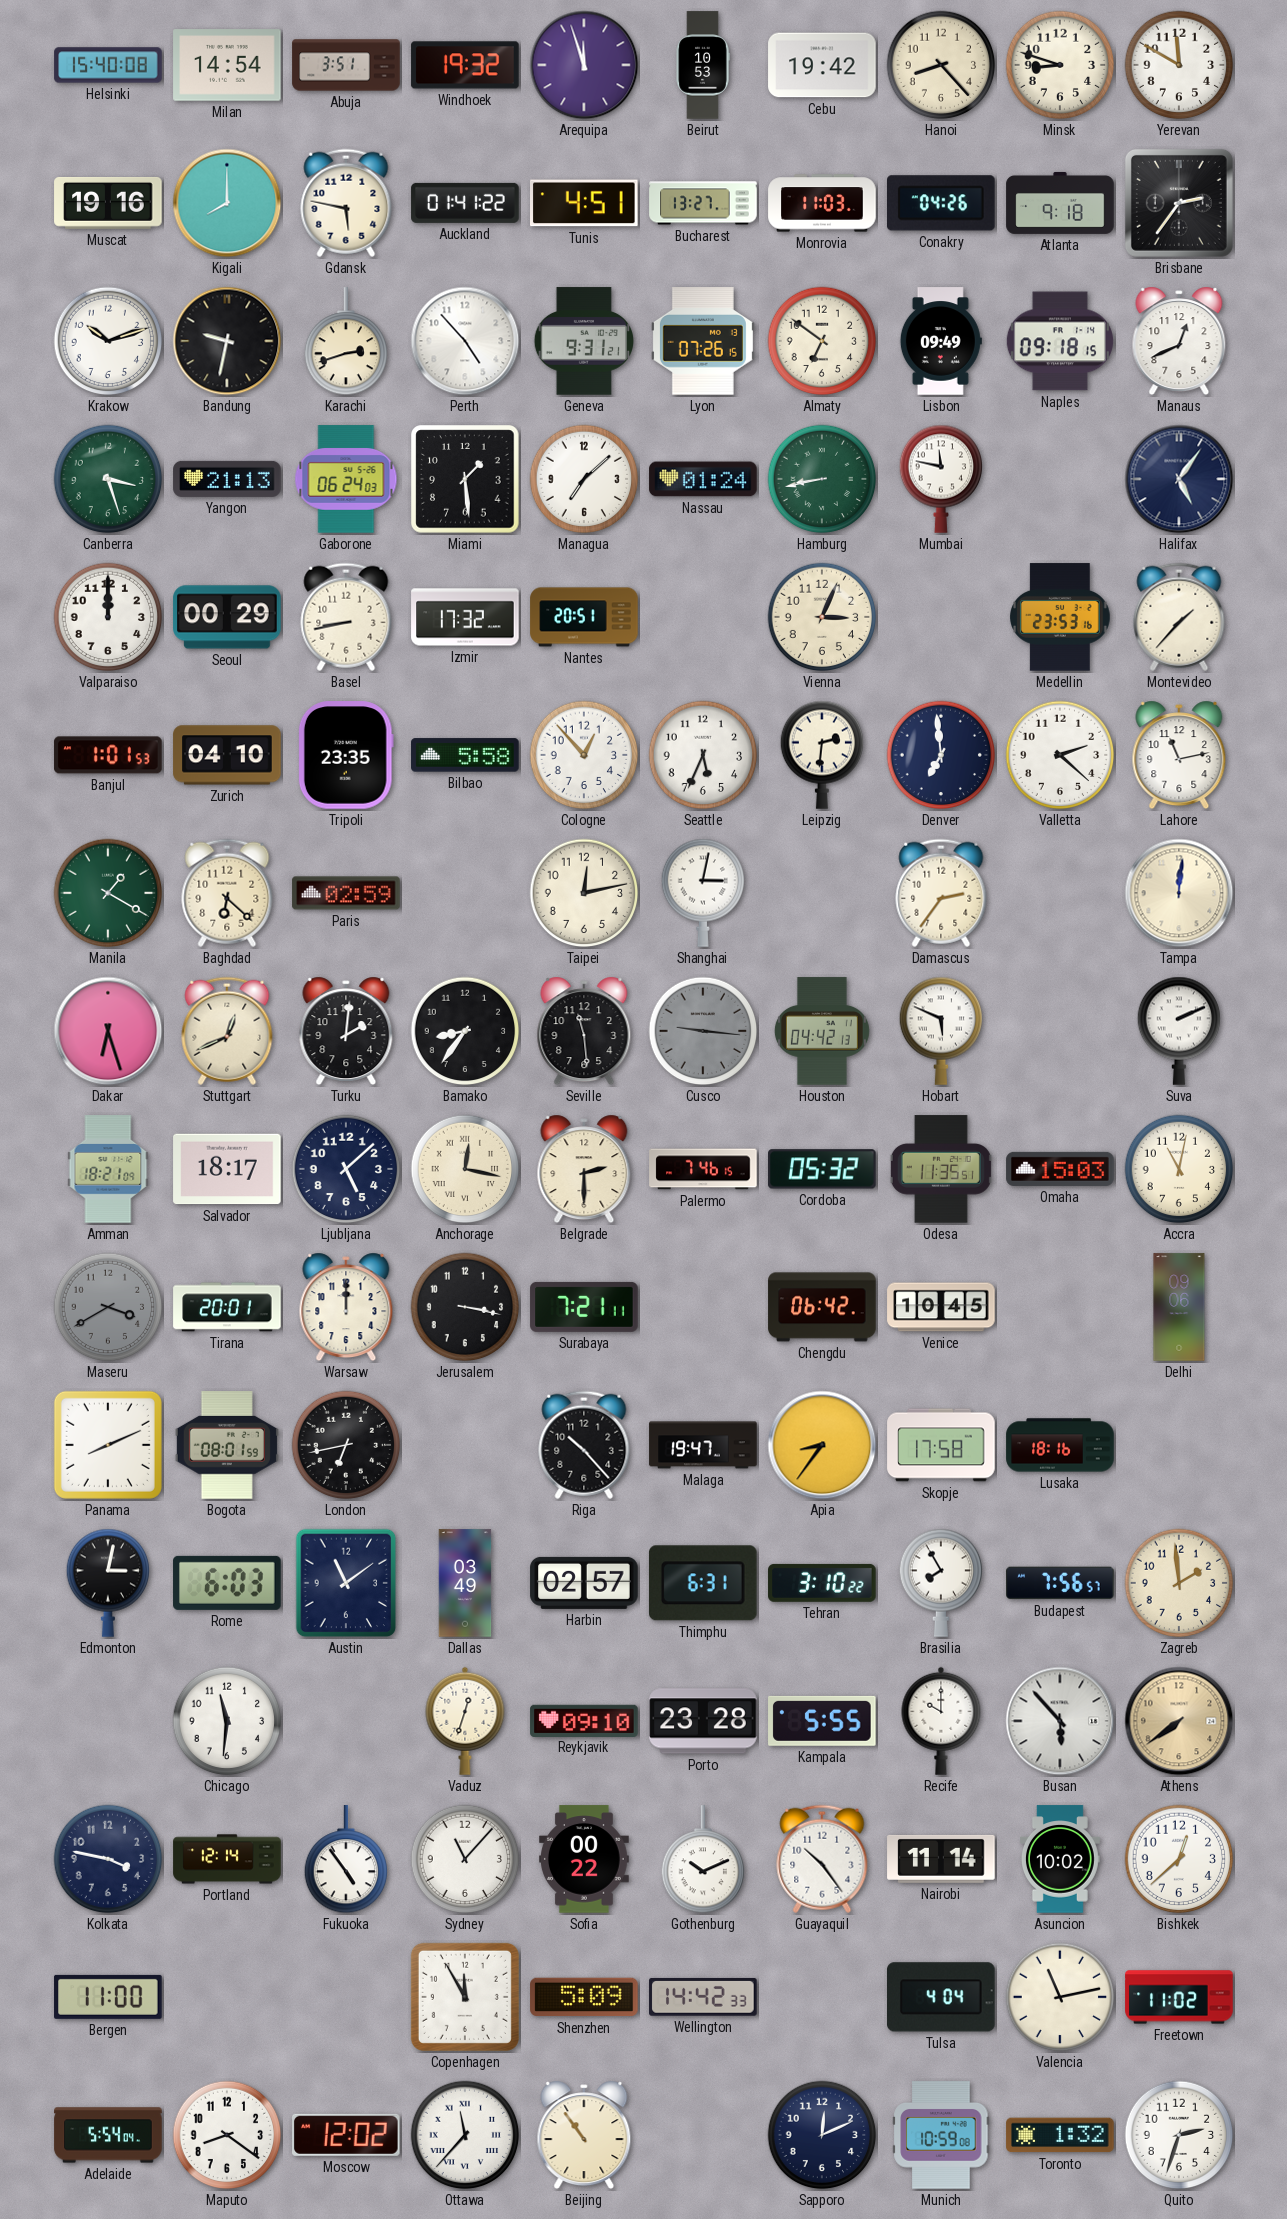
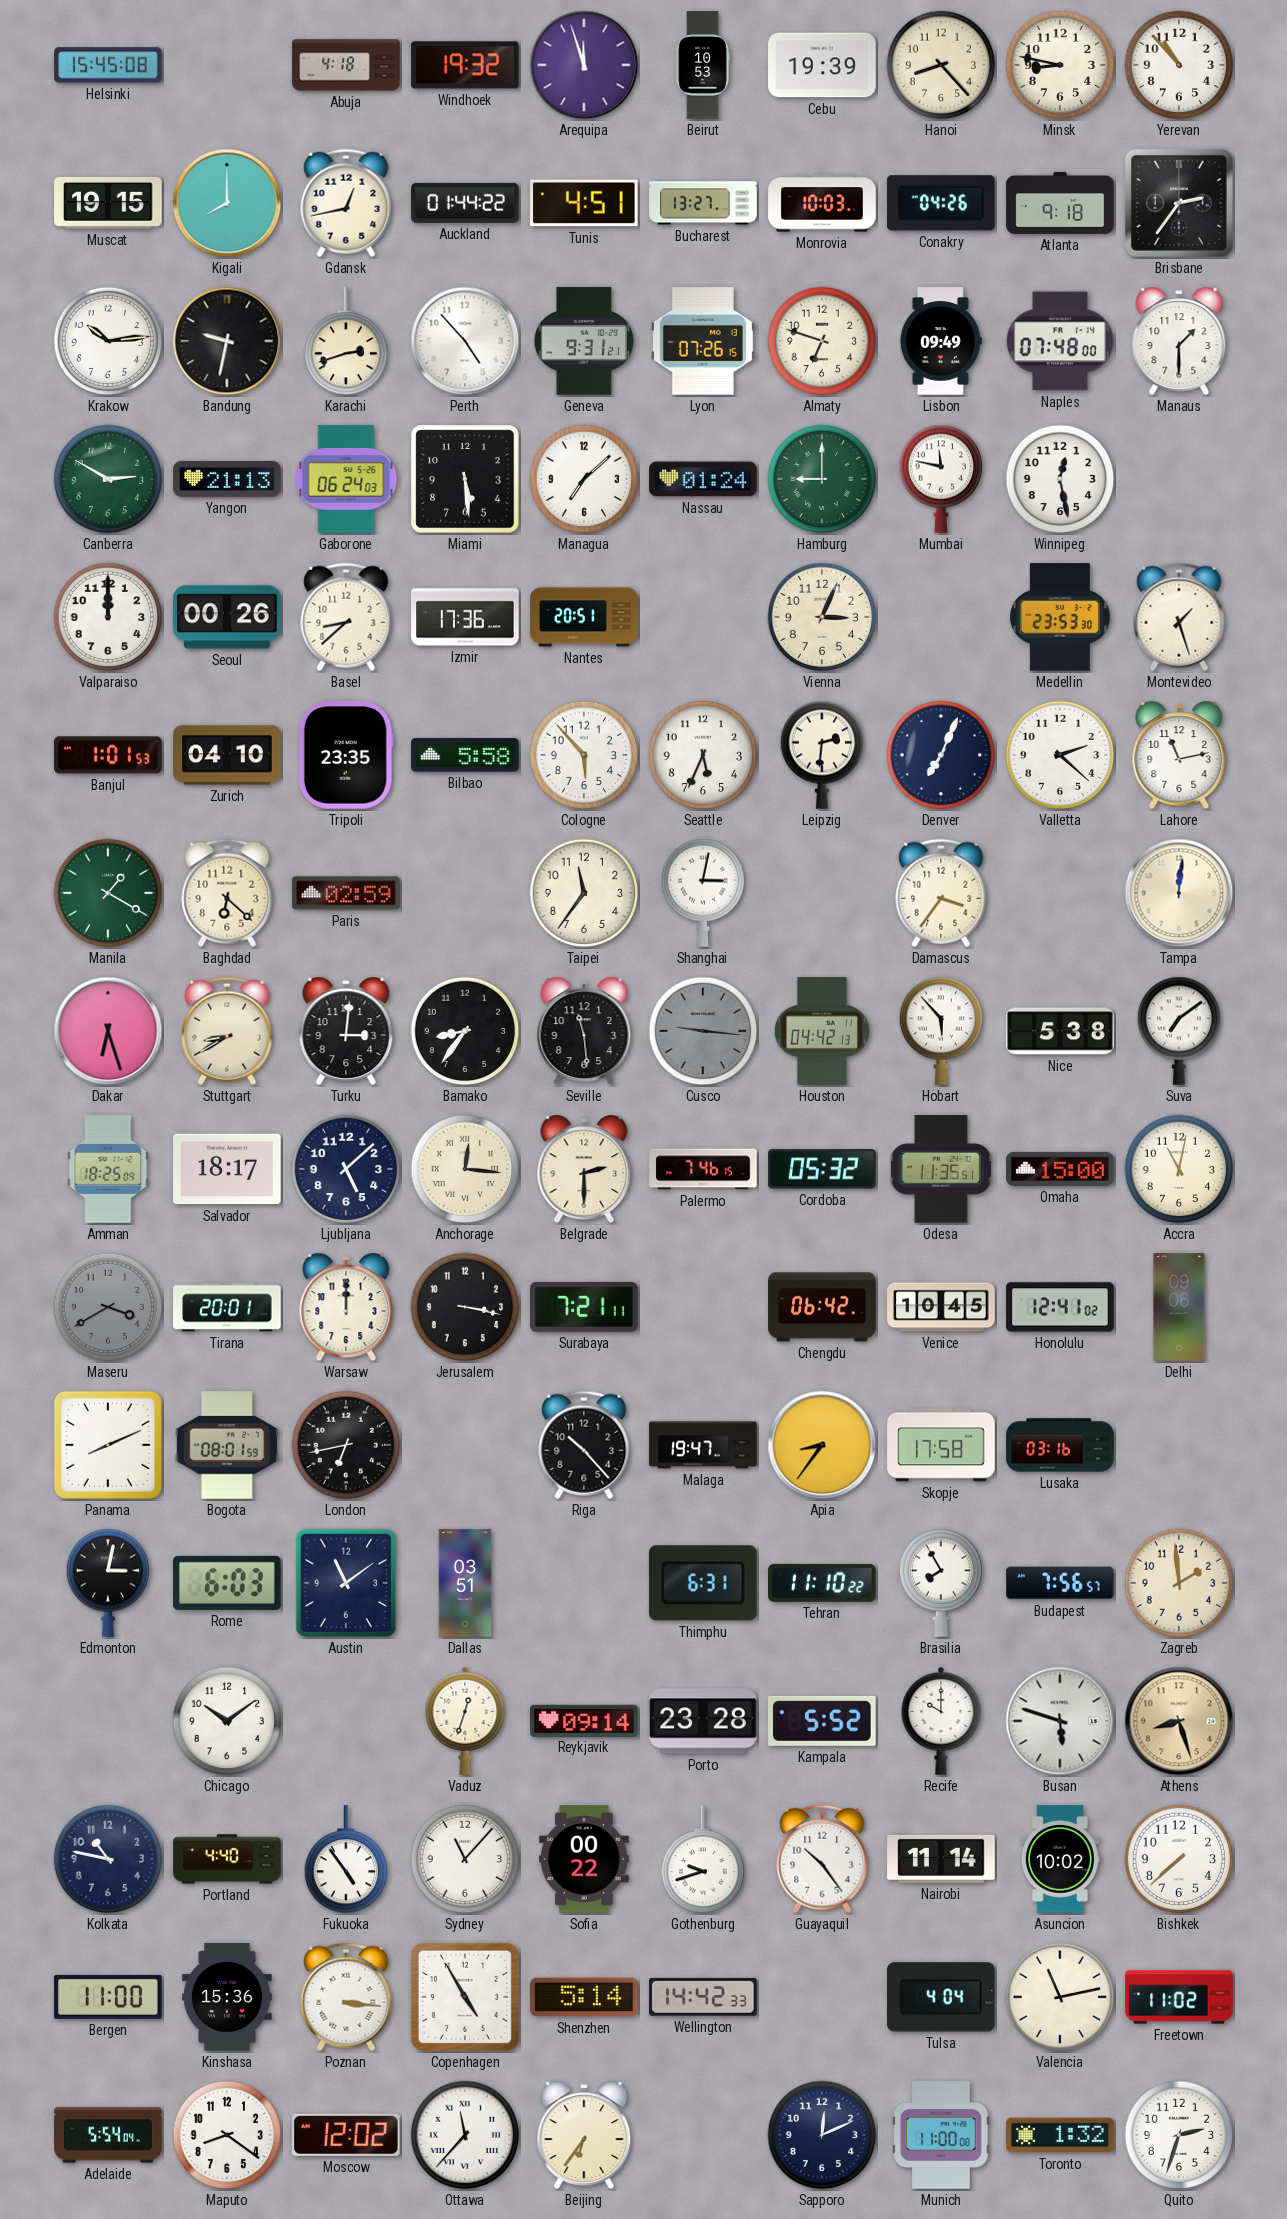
Helsinki: 15:40 -> 15:45
Milan: 14:54 -> none
Abuja: 3:51 -> 4:18
Cebu: 19:42 -> 19:39
Minsk: 8:48 -> 8:47
Yerevan: 11:50 -> 10:53
Muscat: 19:16 -> 19:15
Gdansk: 5:47 -> 12:43
Auckland: 01:41 -> 01:44
Monrovia: 11:03 -> 10:03
Krakow: 10:12 -> 10:14
Almaty: 6:51 -> 6:48
Naples: 09:18 -> 07:48
Manaus: 12:41 -> 1:30
Canberra: 3:27 -> 2:50
Miami: 1:29 -> 5:29
Hamburg: 8:43 -> 9:00
Winnipeg: none -> 12:28
Halifax: 5:06 -> none
Seoul: 00:29 -> 00:26
Basel: 8:43 -> 8:38
Izmir: 17:32 -> 17:36
Medellin: 23:53:16 -> 23:53:30
Montevideo: 1:37 -> 1:27
Cologne: 12:53 -> 5:53
Denver: 6:59 -> 7:04
Taipei: 12:13 -> 11:36
Damascus: 2:36 -> 3:36
Stuttgart: 12:41 -> 8:40
Turku: 2:01 -> 3:01
Hobart: 5:49 -> 5:53
Nice: none -> 5:38
Suva: 2:11 -> 7:09
Amman: 18:21 -> 18:25
Anchorage: 12:17 -> 12:16
Omaha: 15:03 -> 15:00
Honolulu: none -> 12:41
Lusaka: 18:16 -> 03:16
Dallas: 03:49 -> 03:51
Harbin: 02:57 -> none
Tehran: 3:10 -> 11:10
Chicago: 11:31 -> 10:09
Reykjavik: 09:10 -> 09:14
Kampala: 5:55 -> 5:52
Busan: 5:53 -> 5:48
Athens: 7:39 -> 8:27
Kolkata: 3:47 -> 10:47
Portland: 12:14 -> 4:40
Gothenburg: 10:11 -> 9:42
Bishkek: 12:38 -> 7:38
Kinshasa: none -> 15:36
Poznan: none -> 3:16
Copenhagen: 11:55 -> 4:55
Shenzhen: 5:09 -> 5:14
Beijing: 10:54 -> 6:36
Munich: 10:59 -> 11:00
